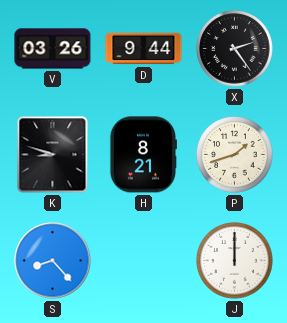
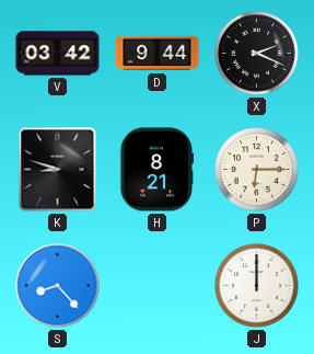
V: 03:26 -> 03:42
X: 2:24 -> 2:19
P: 1:42 -> 6:15
